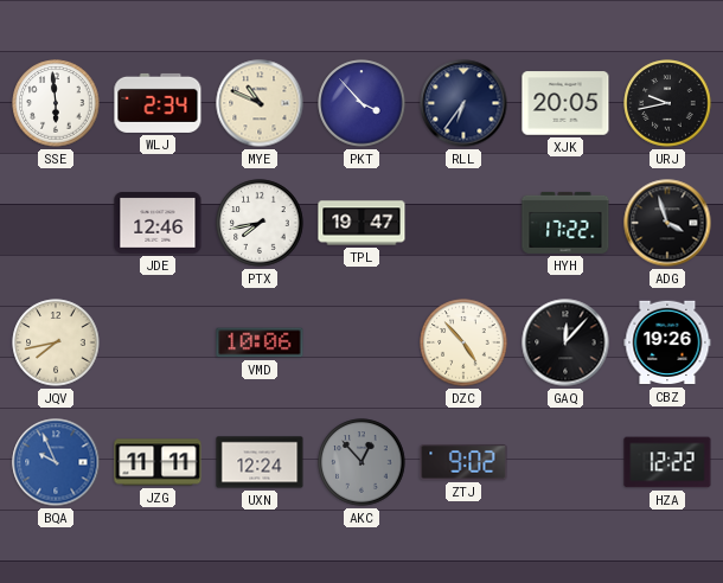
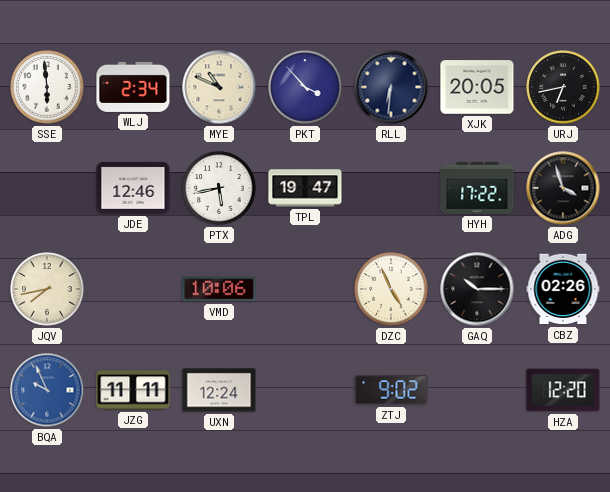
RLL: 6:36 -> 6:31
URJ: 9:43 -> 6:43
PTX: 7:43 -> 5:43
DZC: 4:53 -> 4:56
GAQ: 12:07 -> 10:15
CBZ: 19:26 -> 02:26
AKC: 12:53 -> none
HZA: 12:22 -> 12:20
